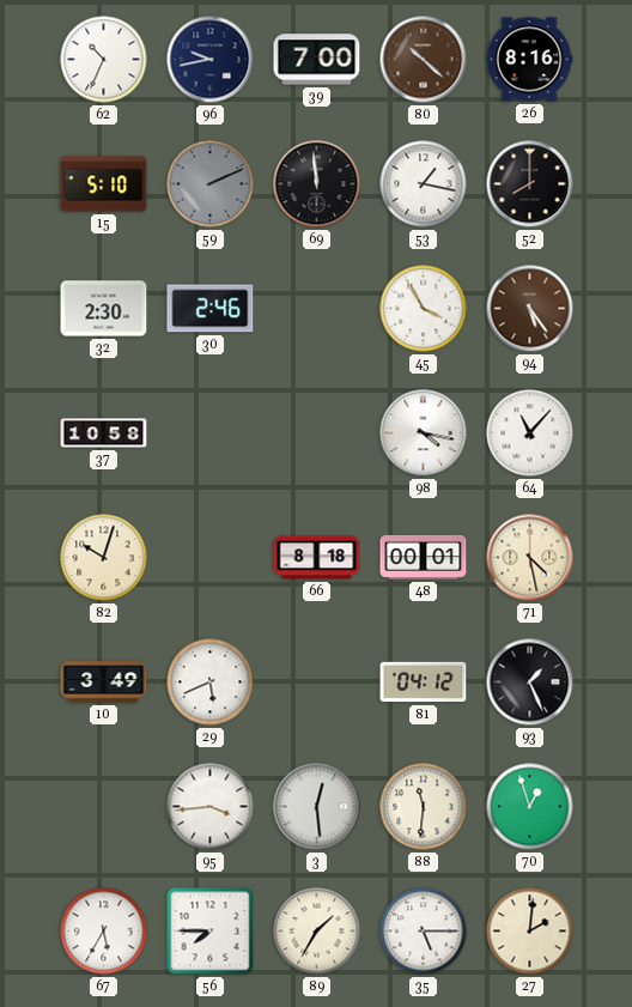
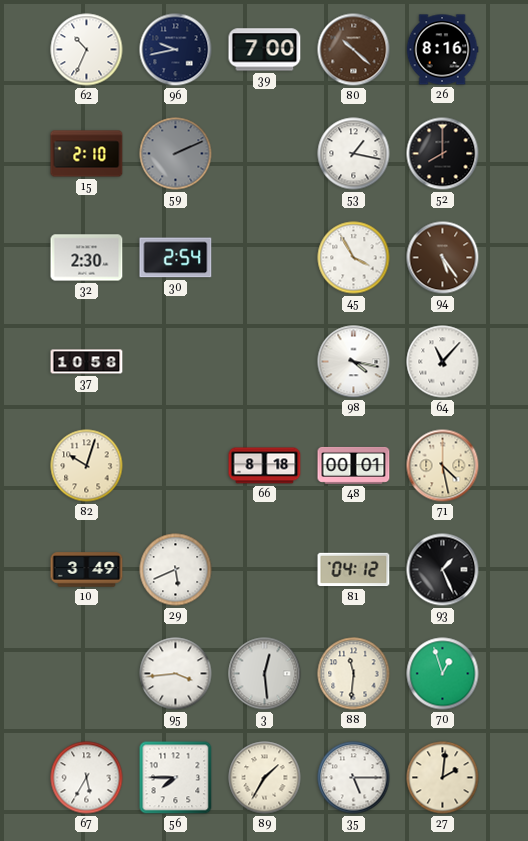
15: 5:10 -> 2:10
69: 11:59 -> none
30: 2:46 -> 2:54
